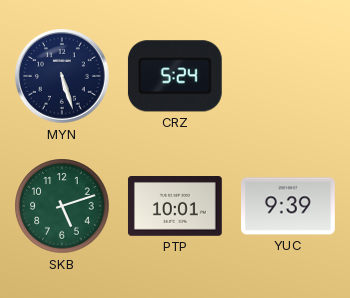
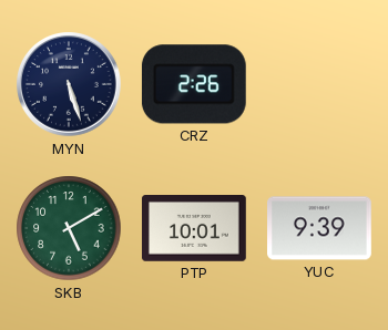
CRZ: 5:24 -> 2:26
SKB: 5:12 -> 5:10
